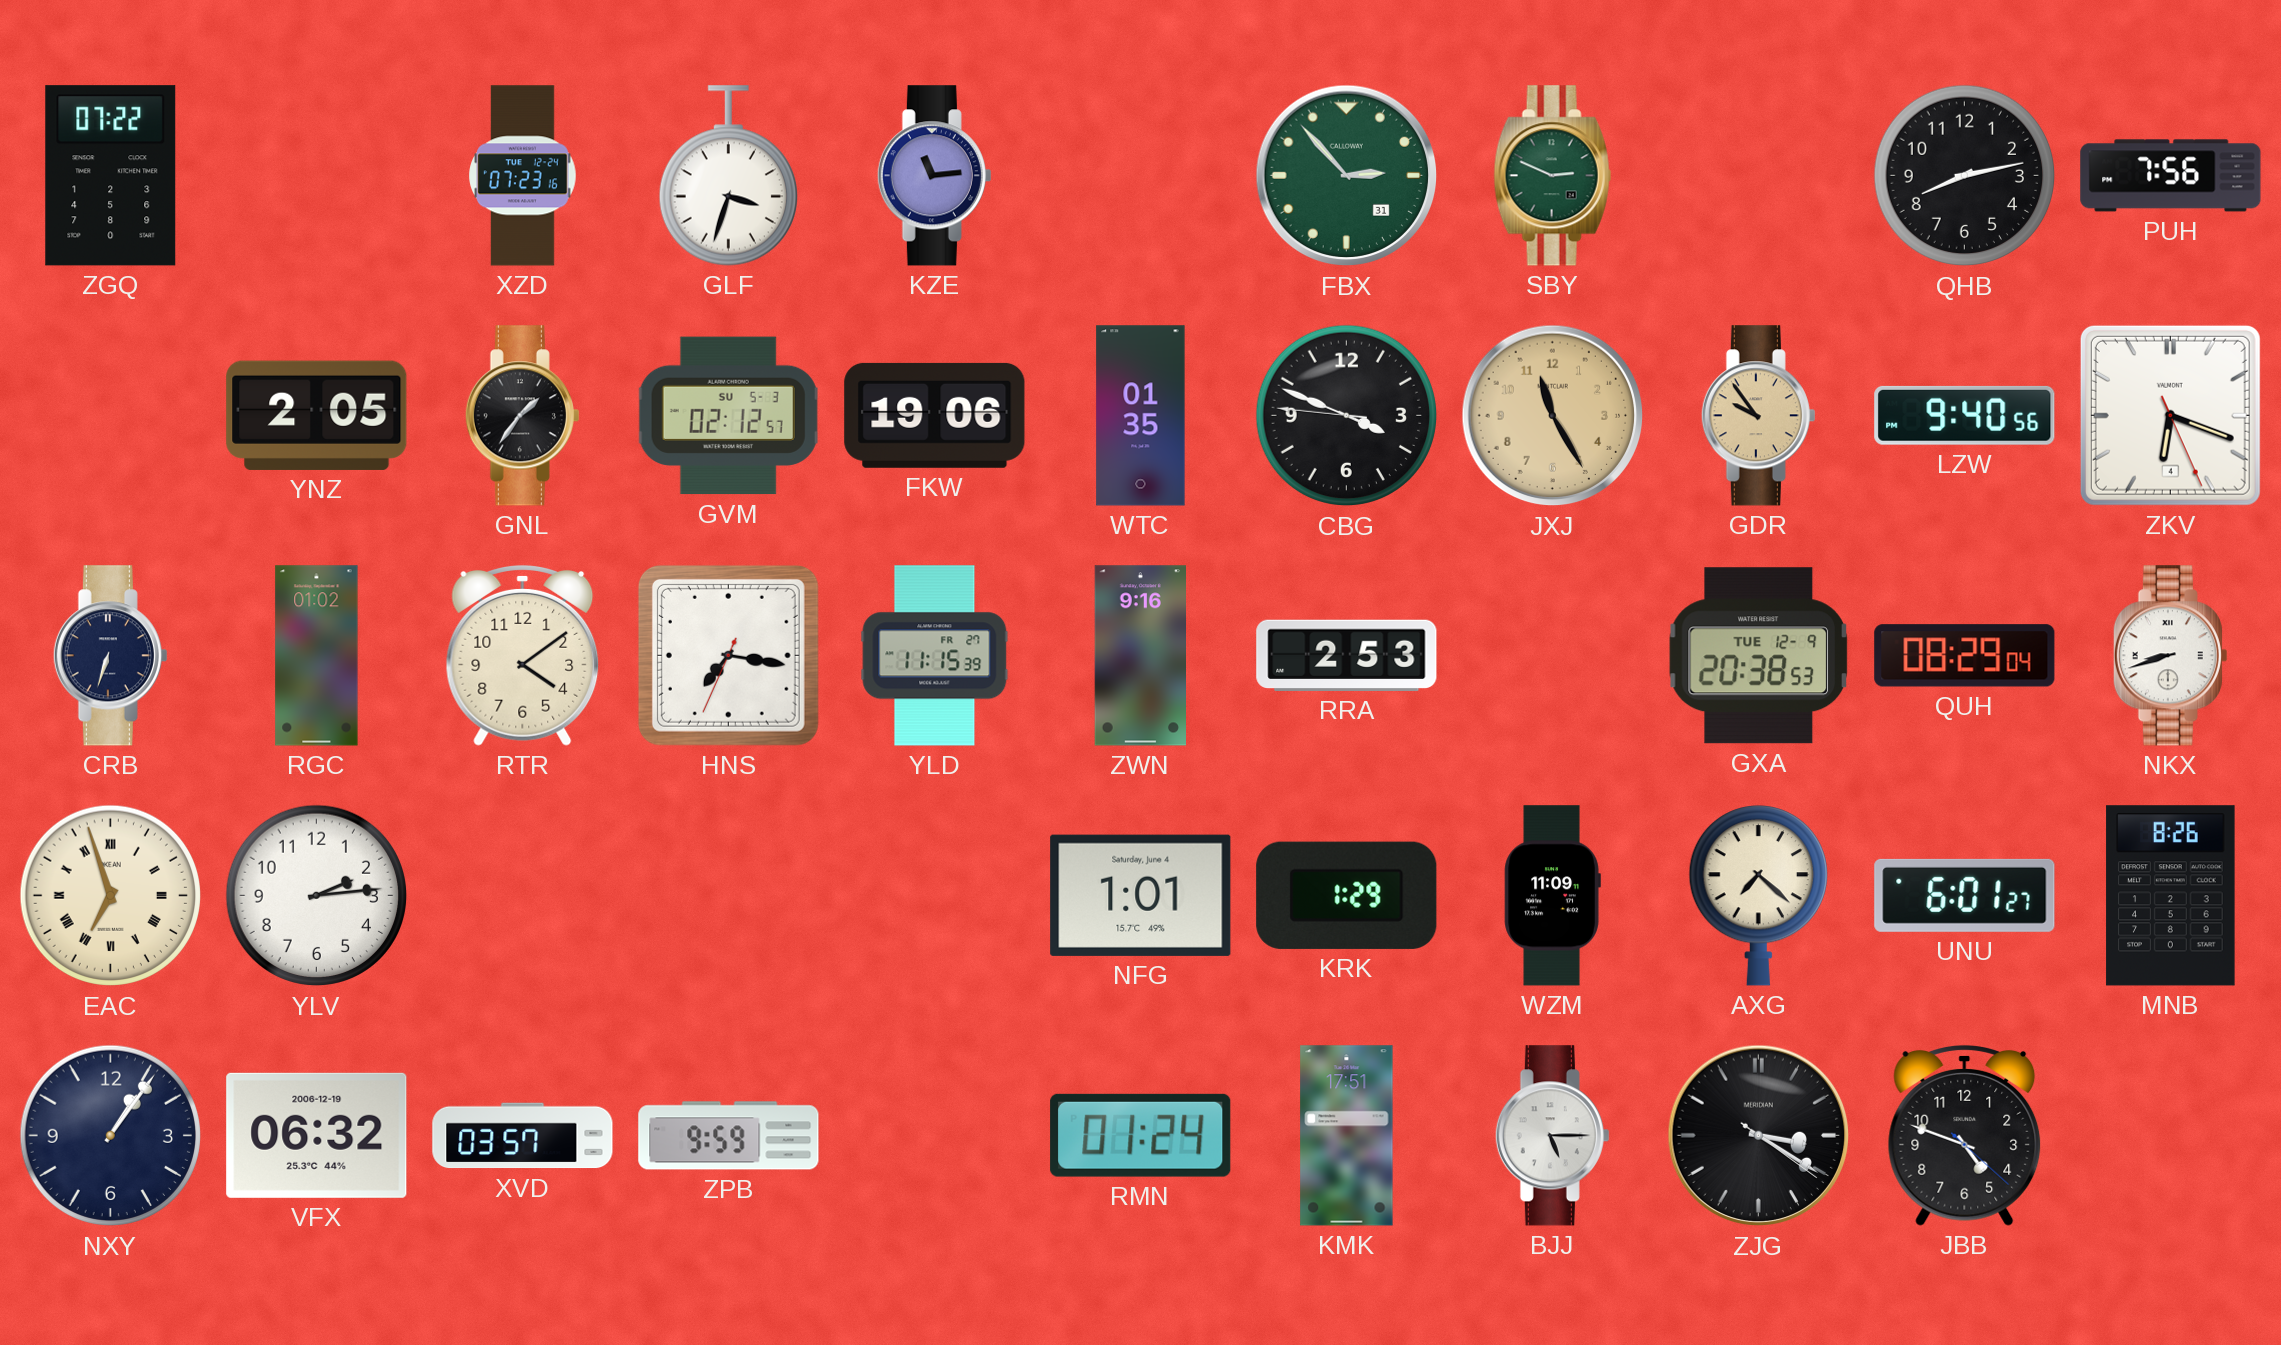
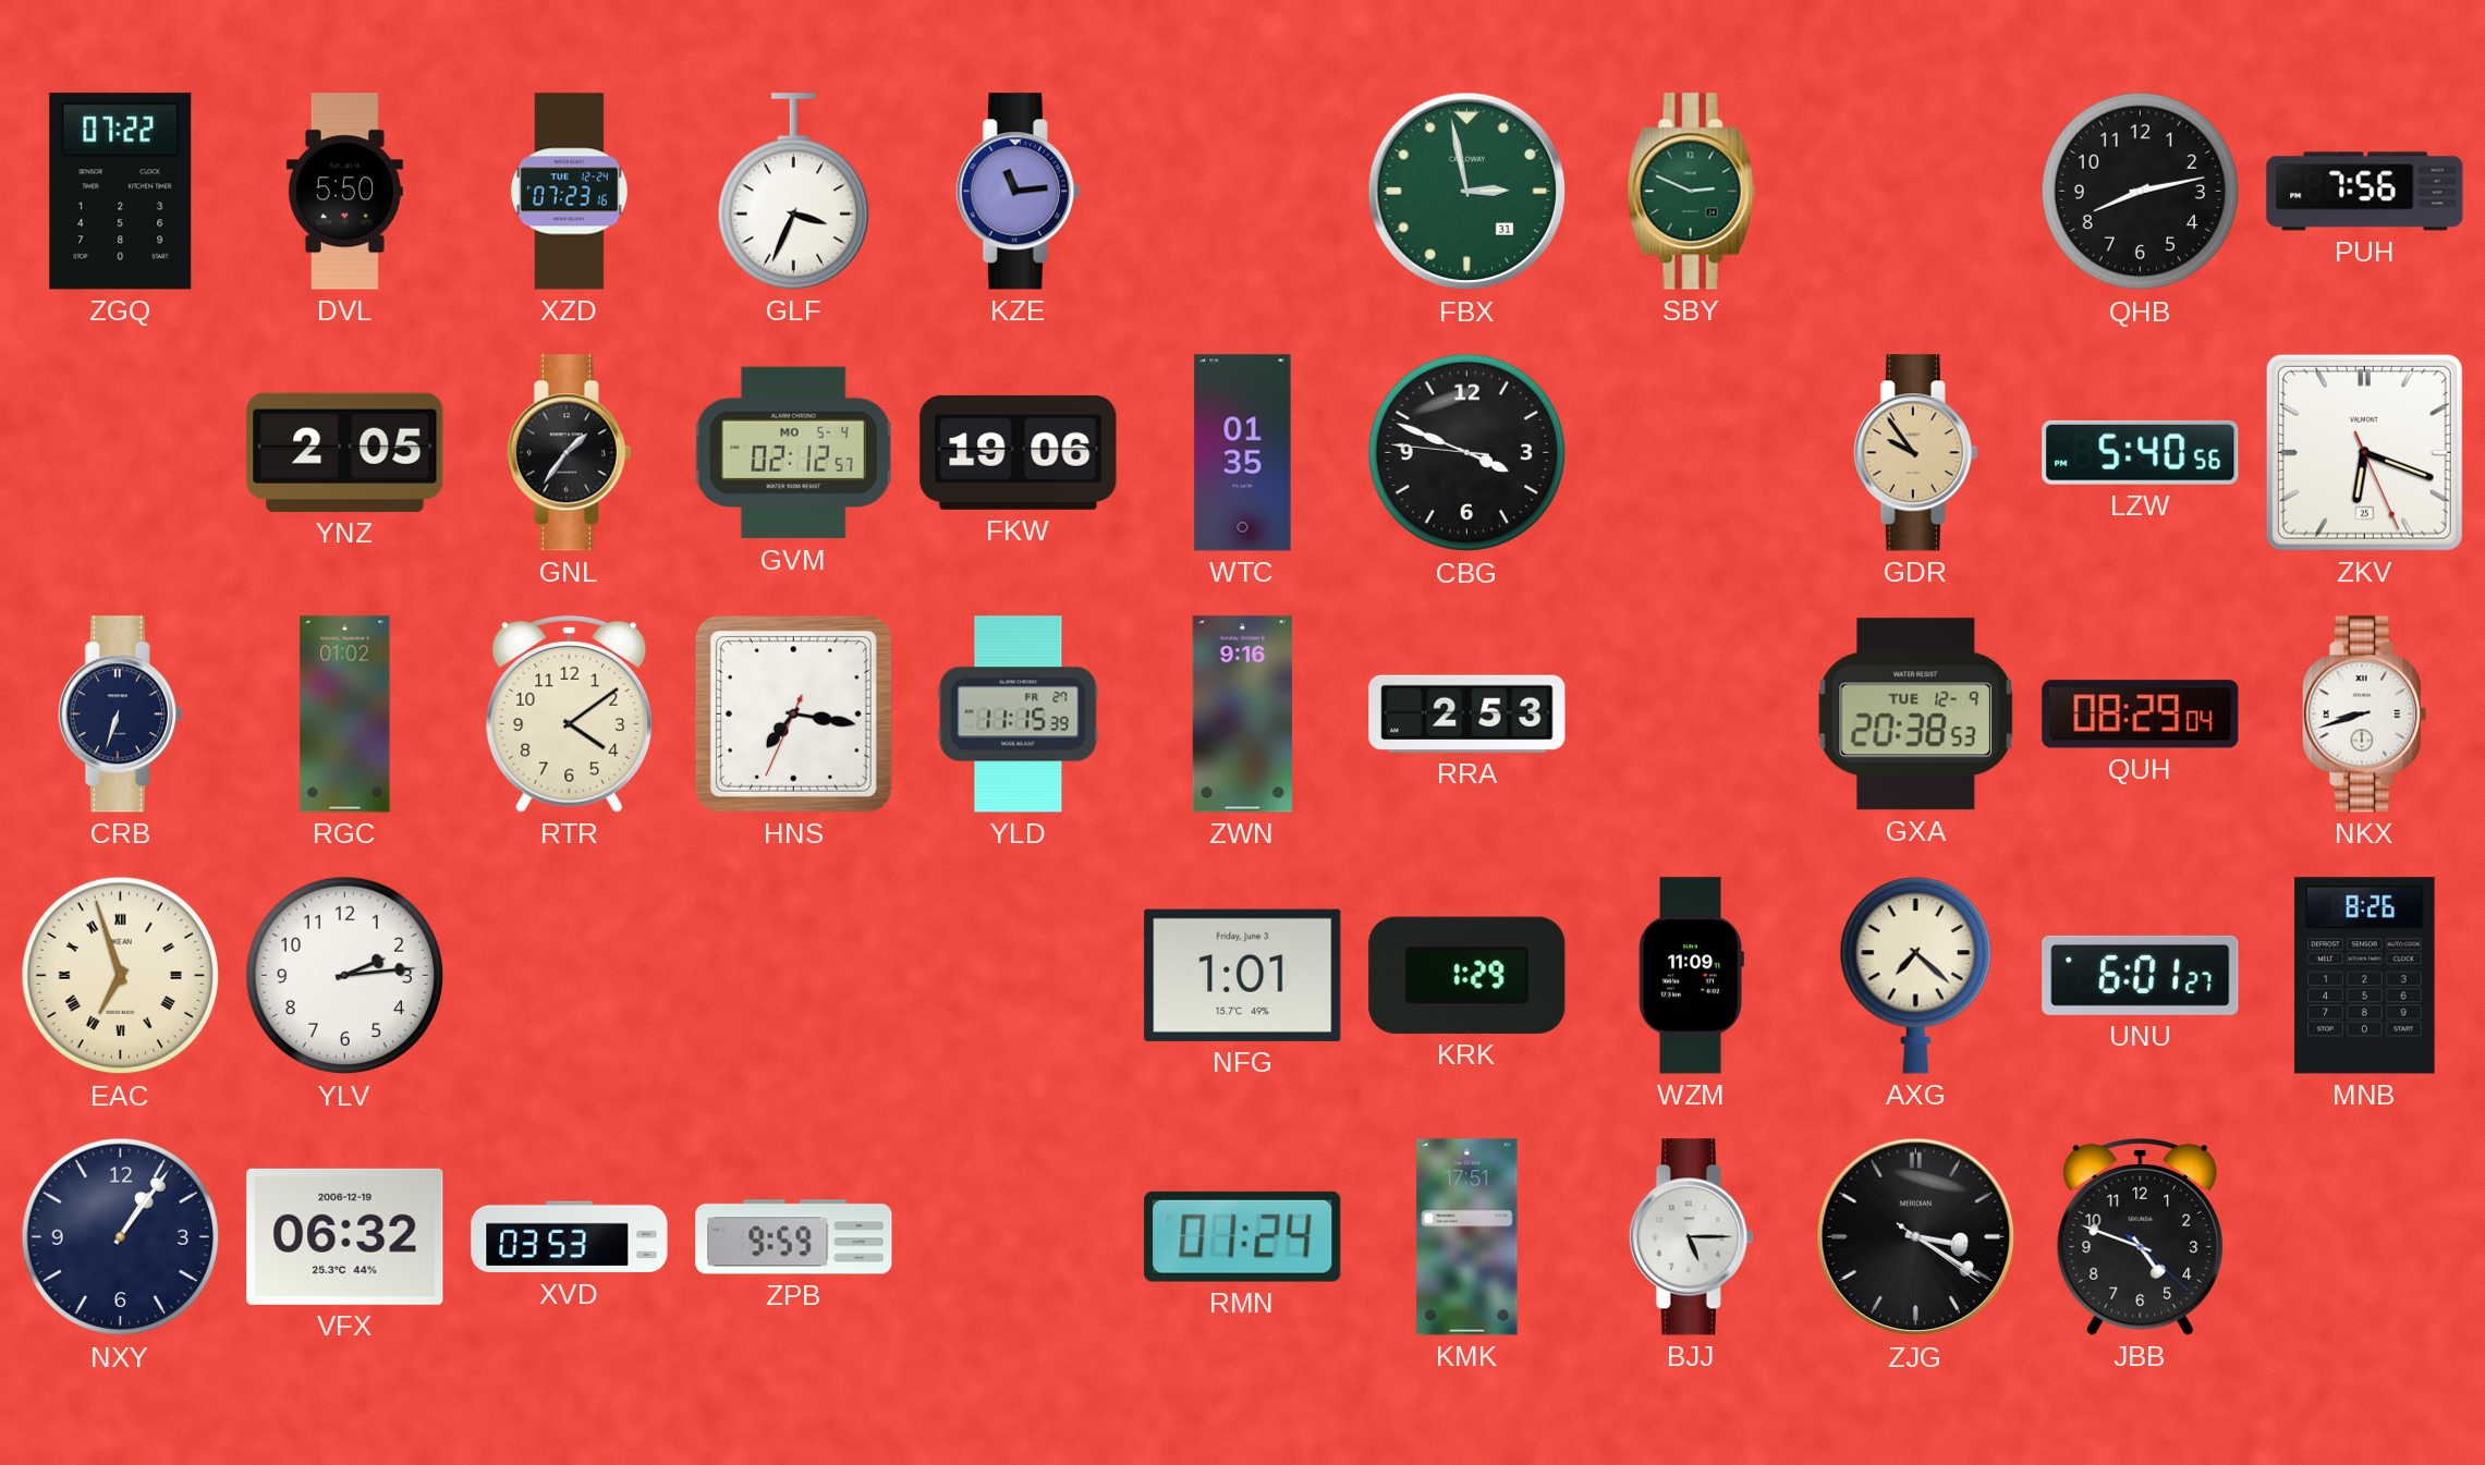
DVL: none -> 5:50
GLF: 3:33 -> 3:34
FBX: 2:53 -> 2:58
GVM date: SU 5-3 -> MO 5-4
JXJ: 11:25 -> none
LZW: 9:40 -> 5:40
ZKV date: 4 -> 25
NFG date: Saturday, June 4 -> Friday, June 3
XVD: 03:57 -> 03:53
